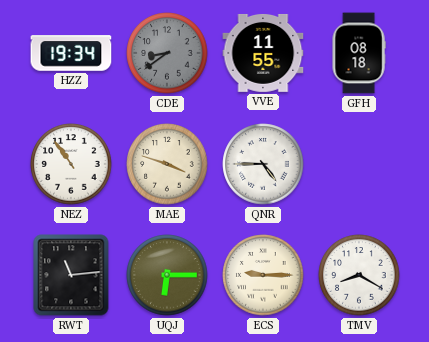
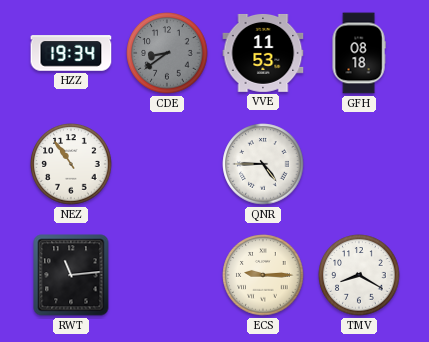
VVE: 11:55 -> 11:53
MAE: 3:48 -> none
UQJ: 6:15 -> none
